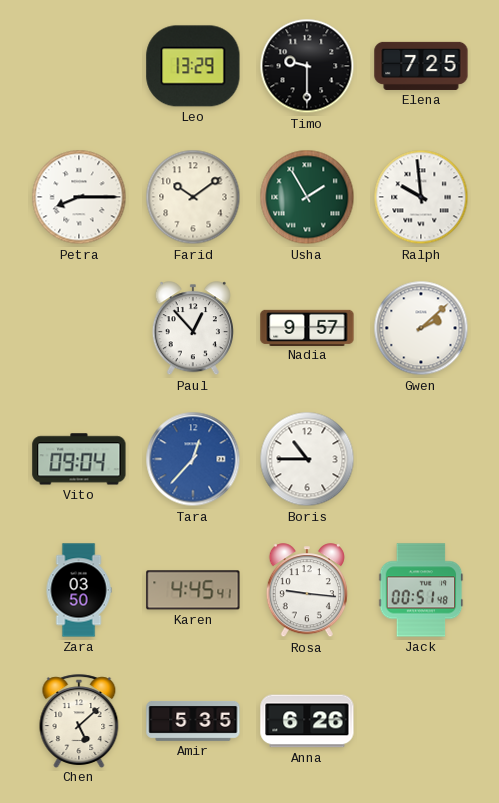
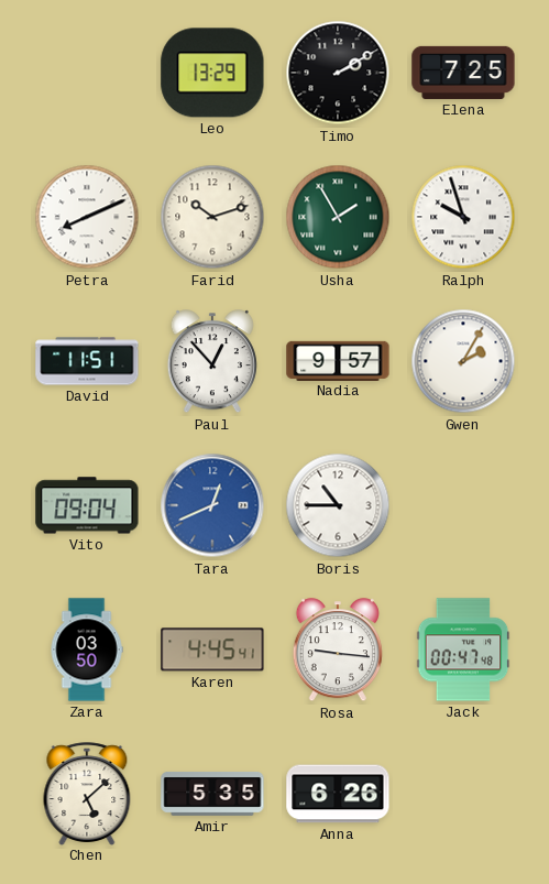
Timo: 9:30 -> 2:10
Petra: 8:15 -> 8:11
Farid: 10:09 -> 10:12
Ralph: 9:59 -> 9:57
David: none -> 11:51
Gwen: 2:08 -> 2:05
Tara: 12:37 -> 12:41
Jack: 00:51 -> 00:47
